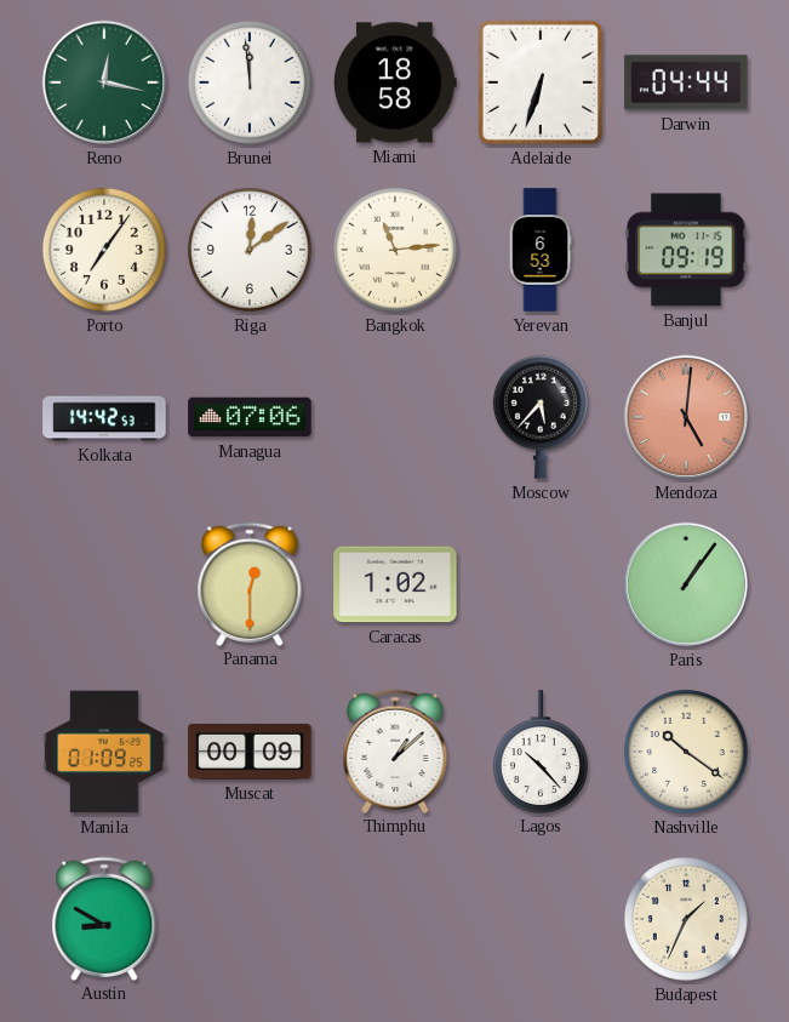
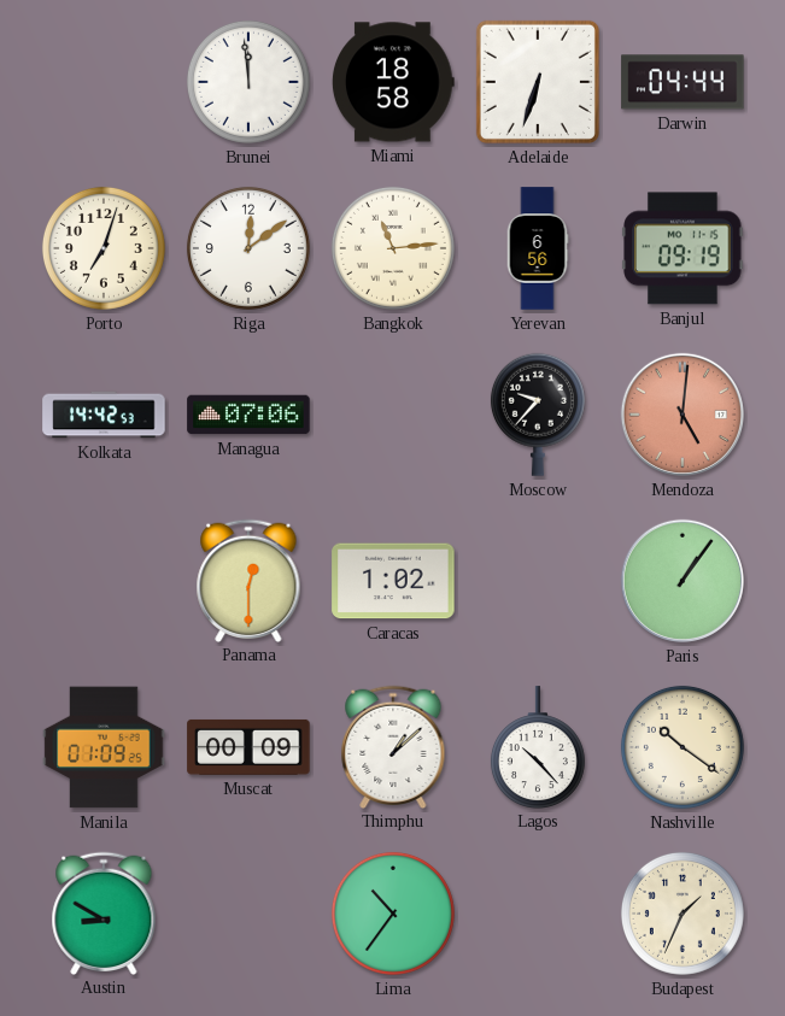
Reno: 12:17 -> none
Porto: 7:06 -> 7:03
Yerevan: 6:53 -> 6:56
Moscow: 5:37 -> 9:37
Lima: none -> 10:36
